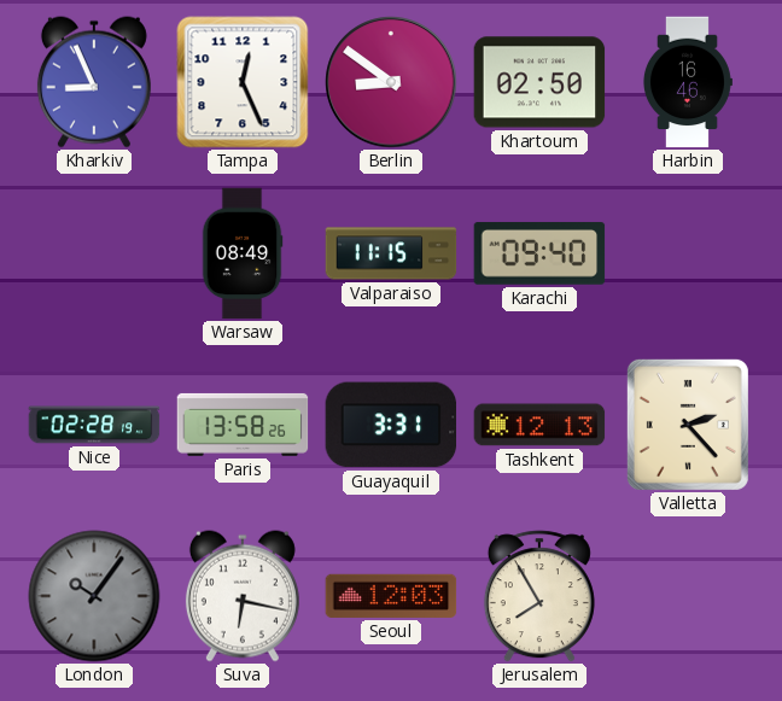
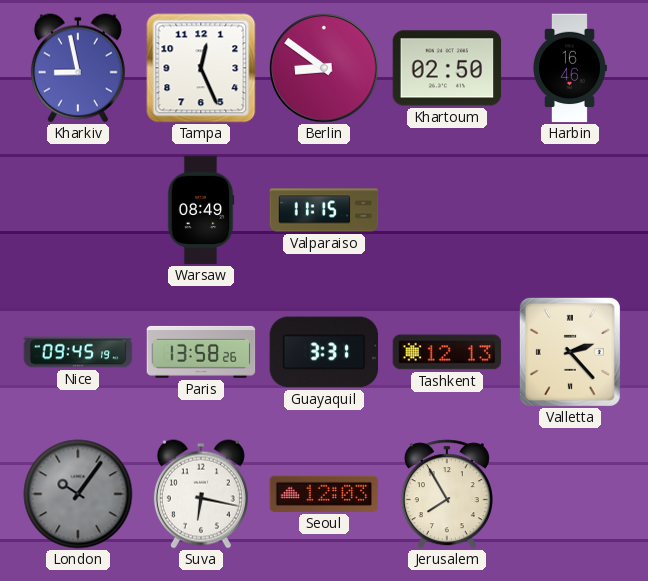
Kharkiv: 8:56 -> 8:58
Karachi: 09:40 -> none
Nice: 02:28 -> 09:45
